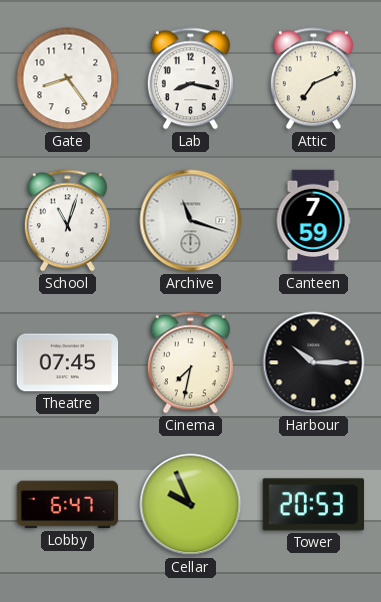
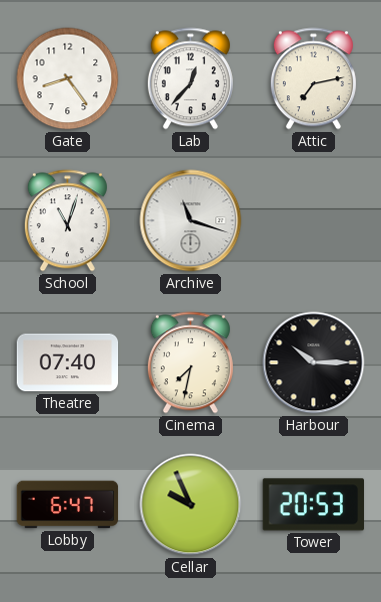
Lab: 8:17 -> 12:37
Attic: 7:11 -> 7:13
Canteen: 7:59 -> none
Theatre: 07:45 -> 07:40
